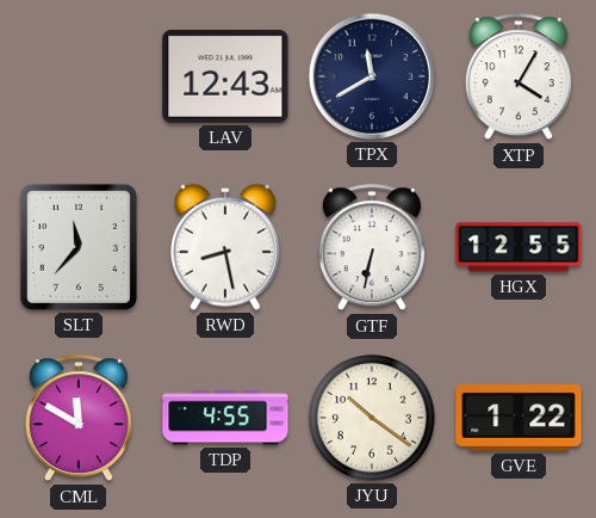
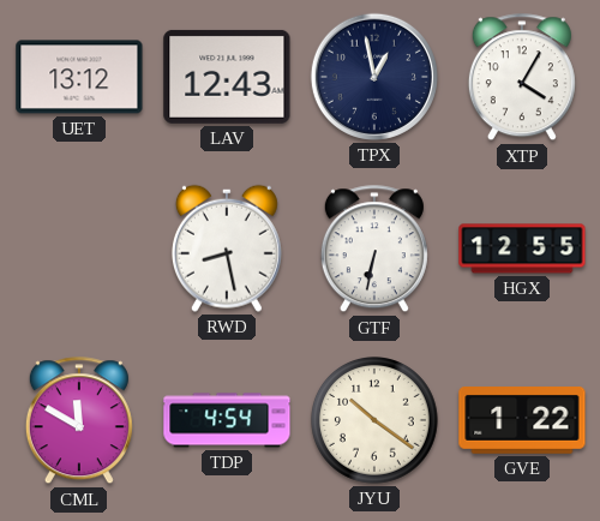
UET: none -> 13:12
TPX: 11:40 -> 12:58
SLT: 11:37 -> none
TDP: 4:55 -> 4:54
